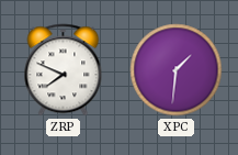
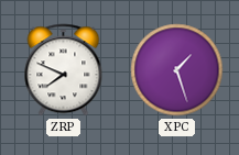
XPC: 1:31 -> 1:27
